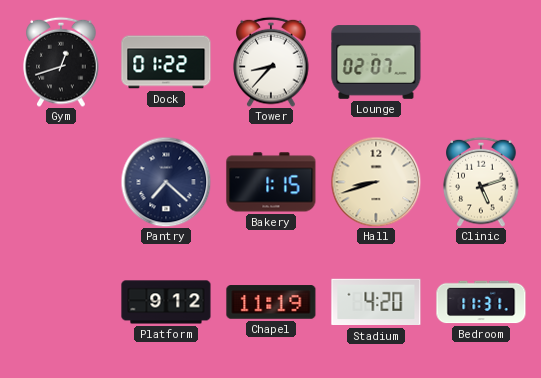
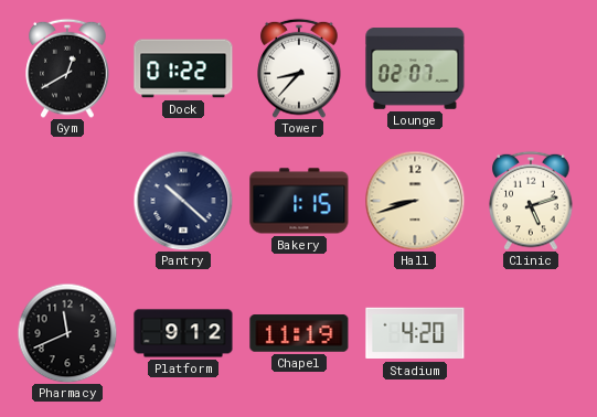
Gym: 12:42 -> 12:40
Pantry: 7:22 -> 10:22
Pharmacy: none -> 11:41
Bedroom: 11:31 -> none
